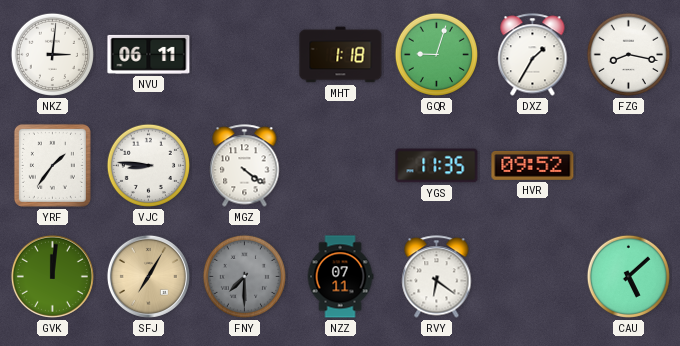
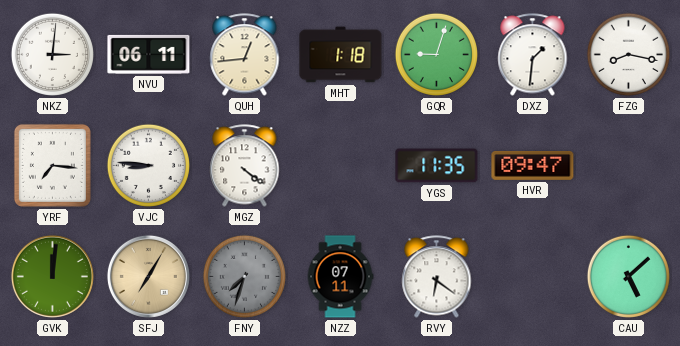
QUH: none -> 12:44
DXZ: 1:35 -> 1:31
YRF: 1:36 -> 7:16
HVR: 09:52 -> 09:47
FNY: 7:30 -> 7:33
